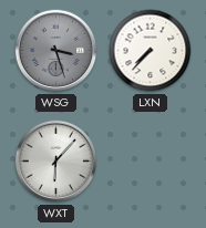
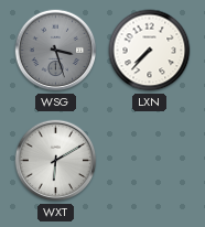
WXT: 6:07 -> 6:10
